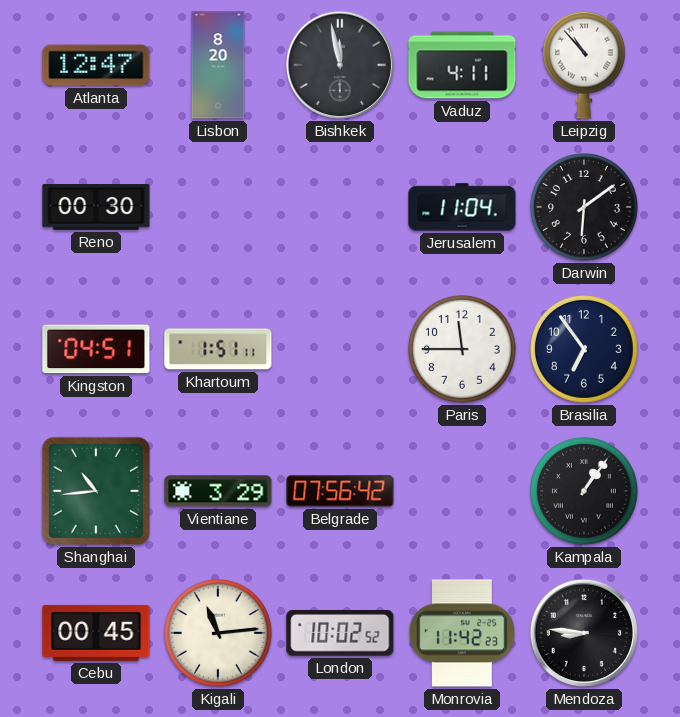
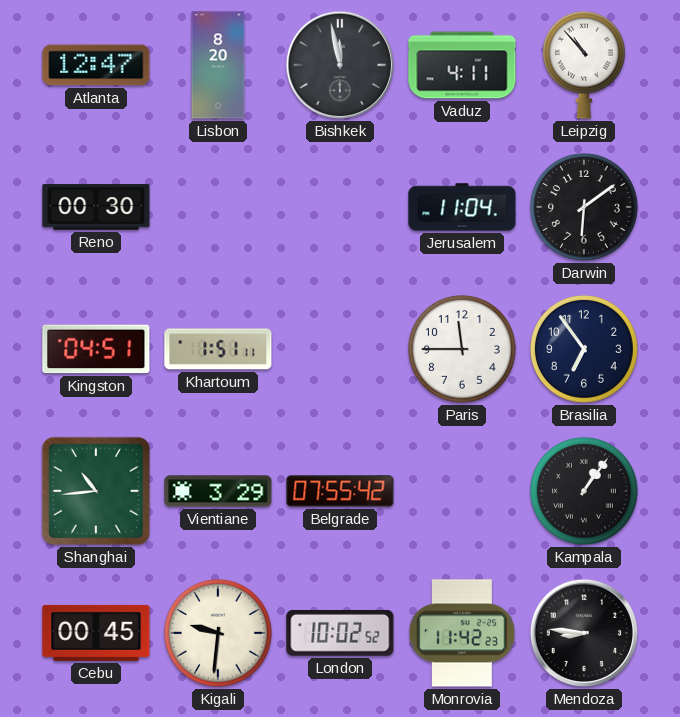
Belgrade: 07:56 -> 07:55
Kigali: 11:14 -> 9:31
